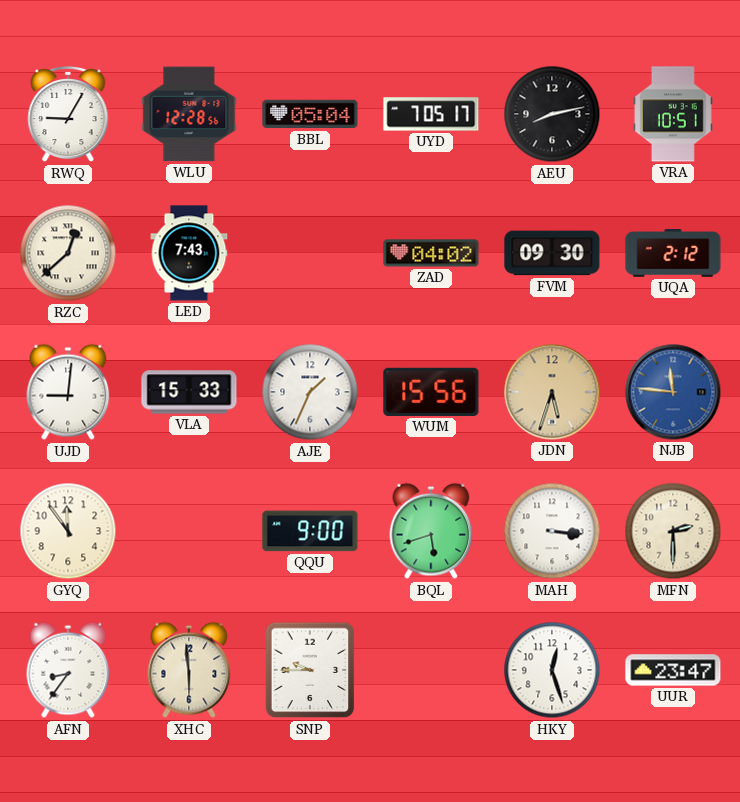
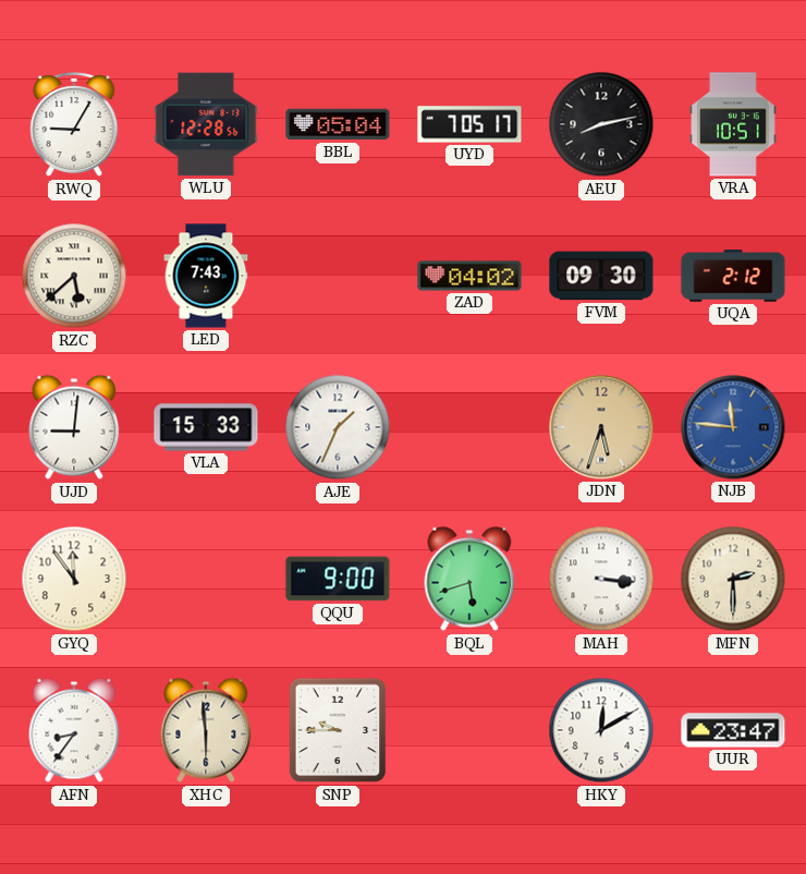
RZC: 12:38 -> 5:38
WUM: 15:56 -> none
HKY: 12:27 -> 12:10
